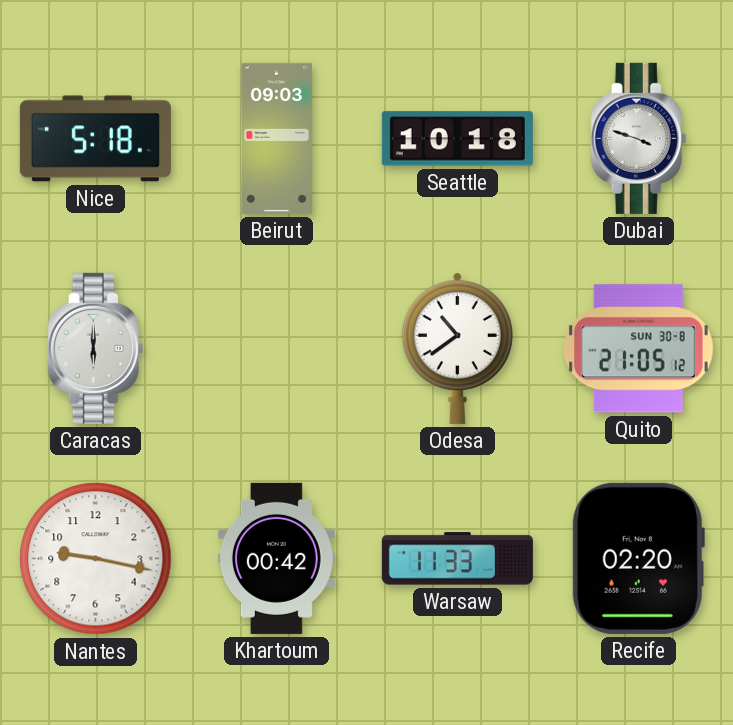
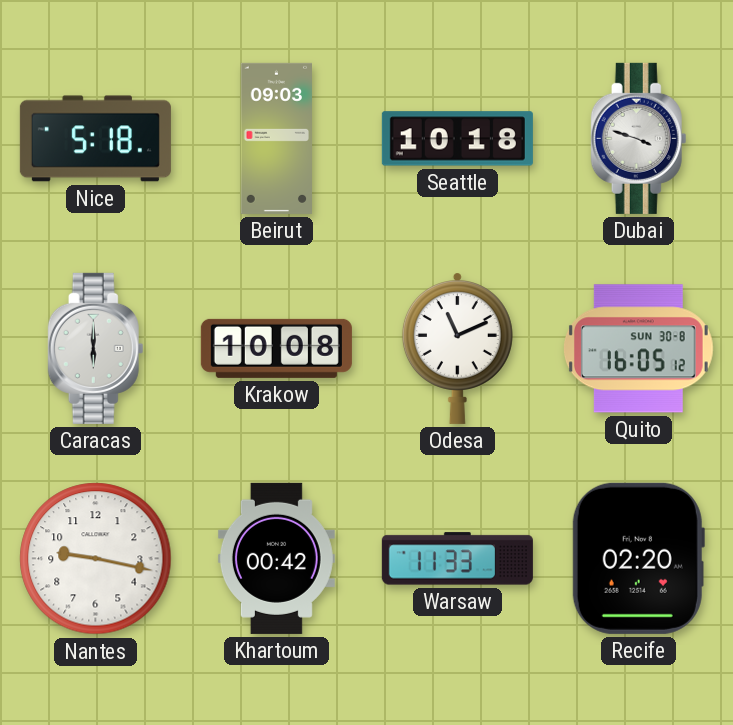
Krakow: none -> 10:08
Odesa: 10:39 -> 11:11
Quito: 21:05 -> 16:05
